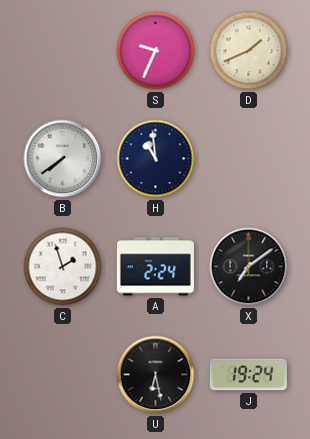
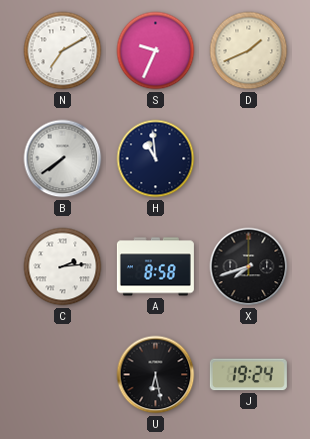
N: none -> 7:10
C: 1:57 -> 2:14
A: 2:24 -> 8:58
X: 7:09 -> 7:42
